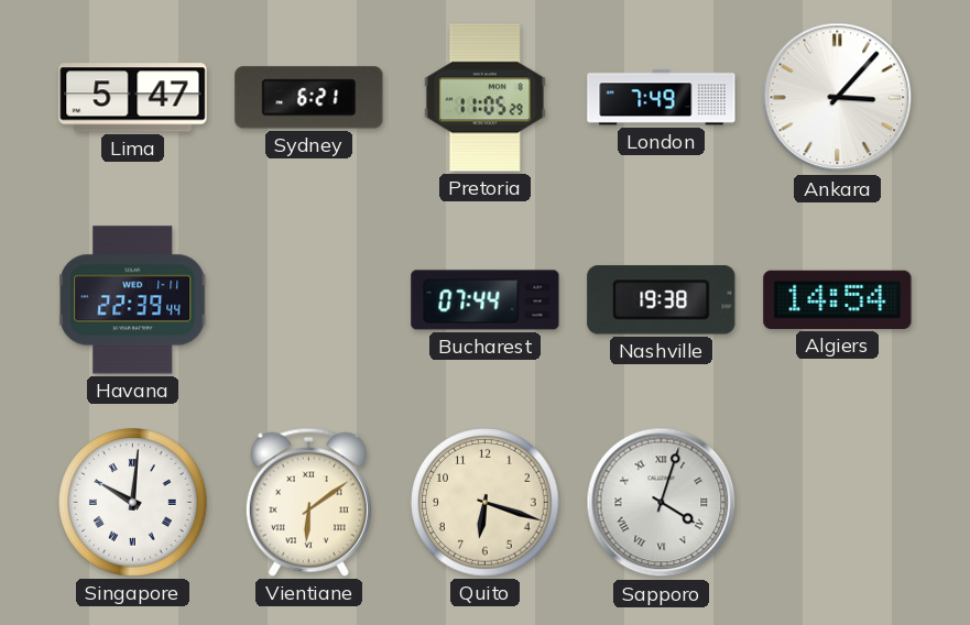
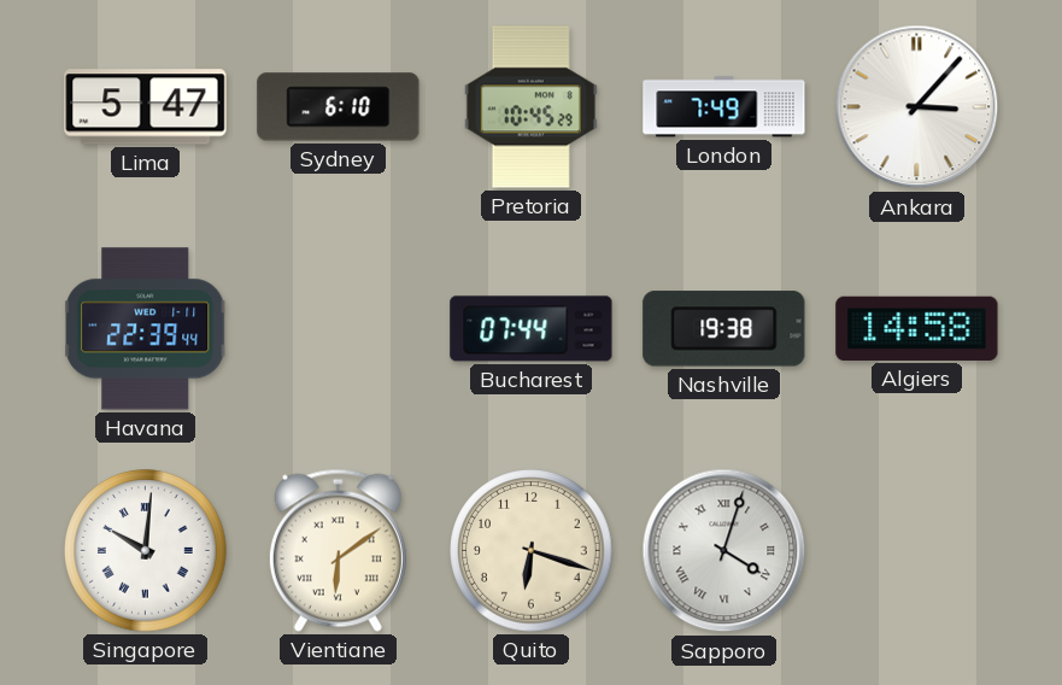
Sydney: 6:21 -> 6:10
Pretoria: 11:05 -> 10:45
Algiers: 14:54 -> 14:58
